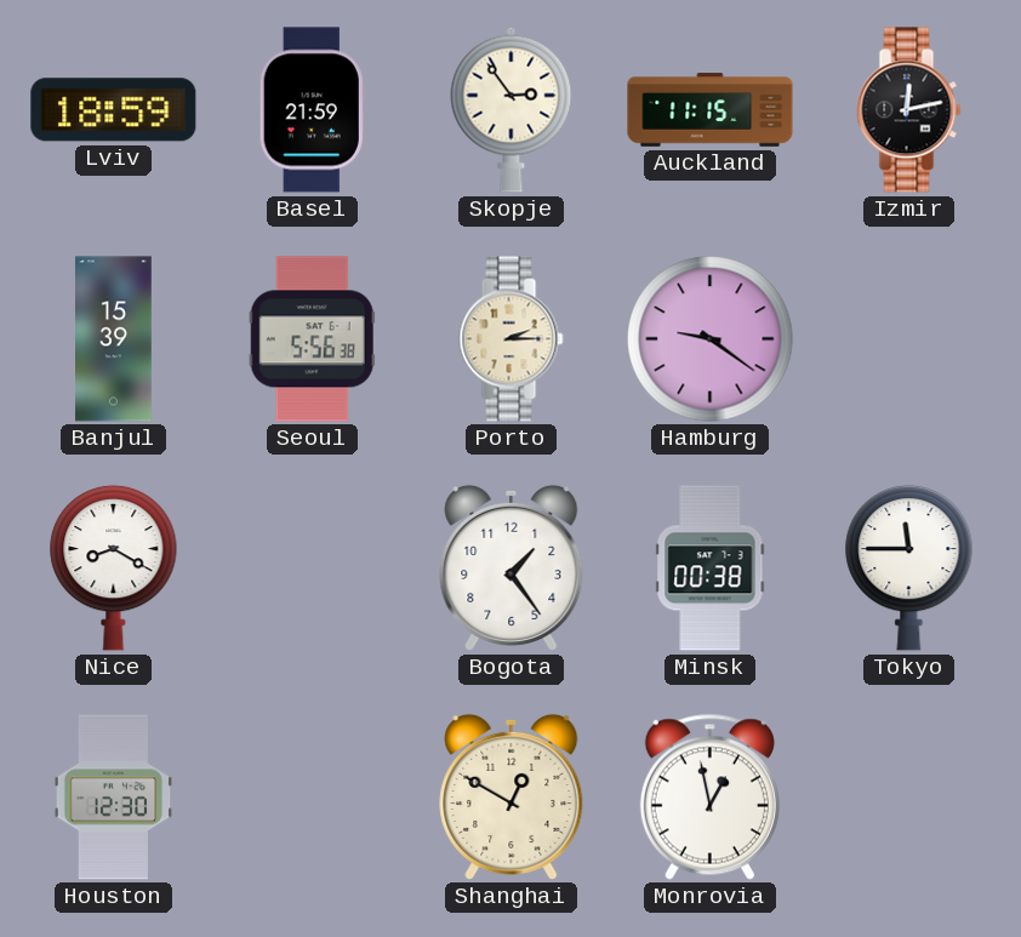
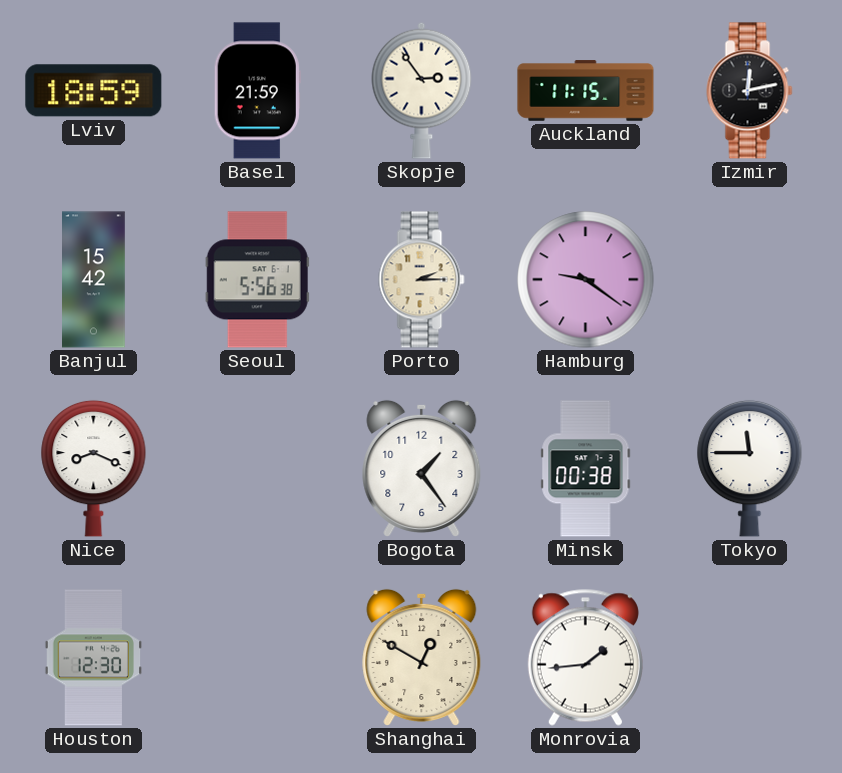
Banjul: 15:39 -> 15:42
Nice: 8:20 -> 8:19
Monrovia: 12:58 -> 1:44
